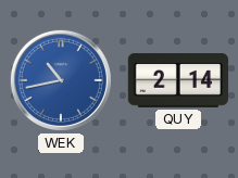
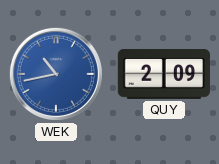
QUY: 2:14 -> 2:09
